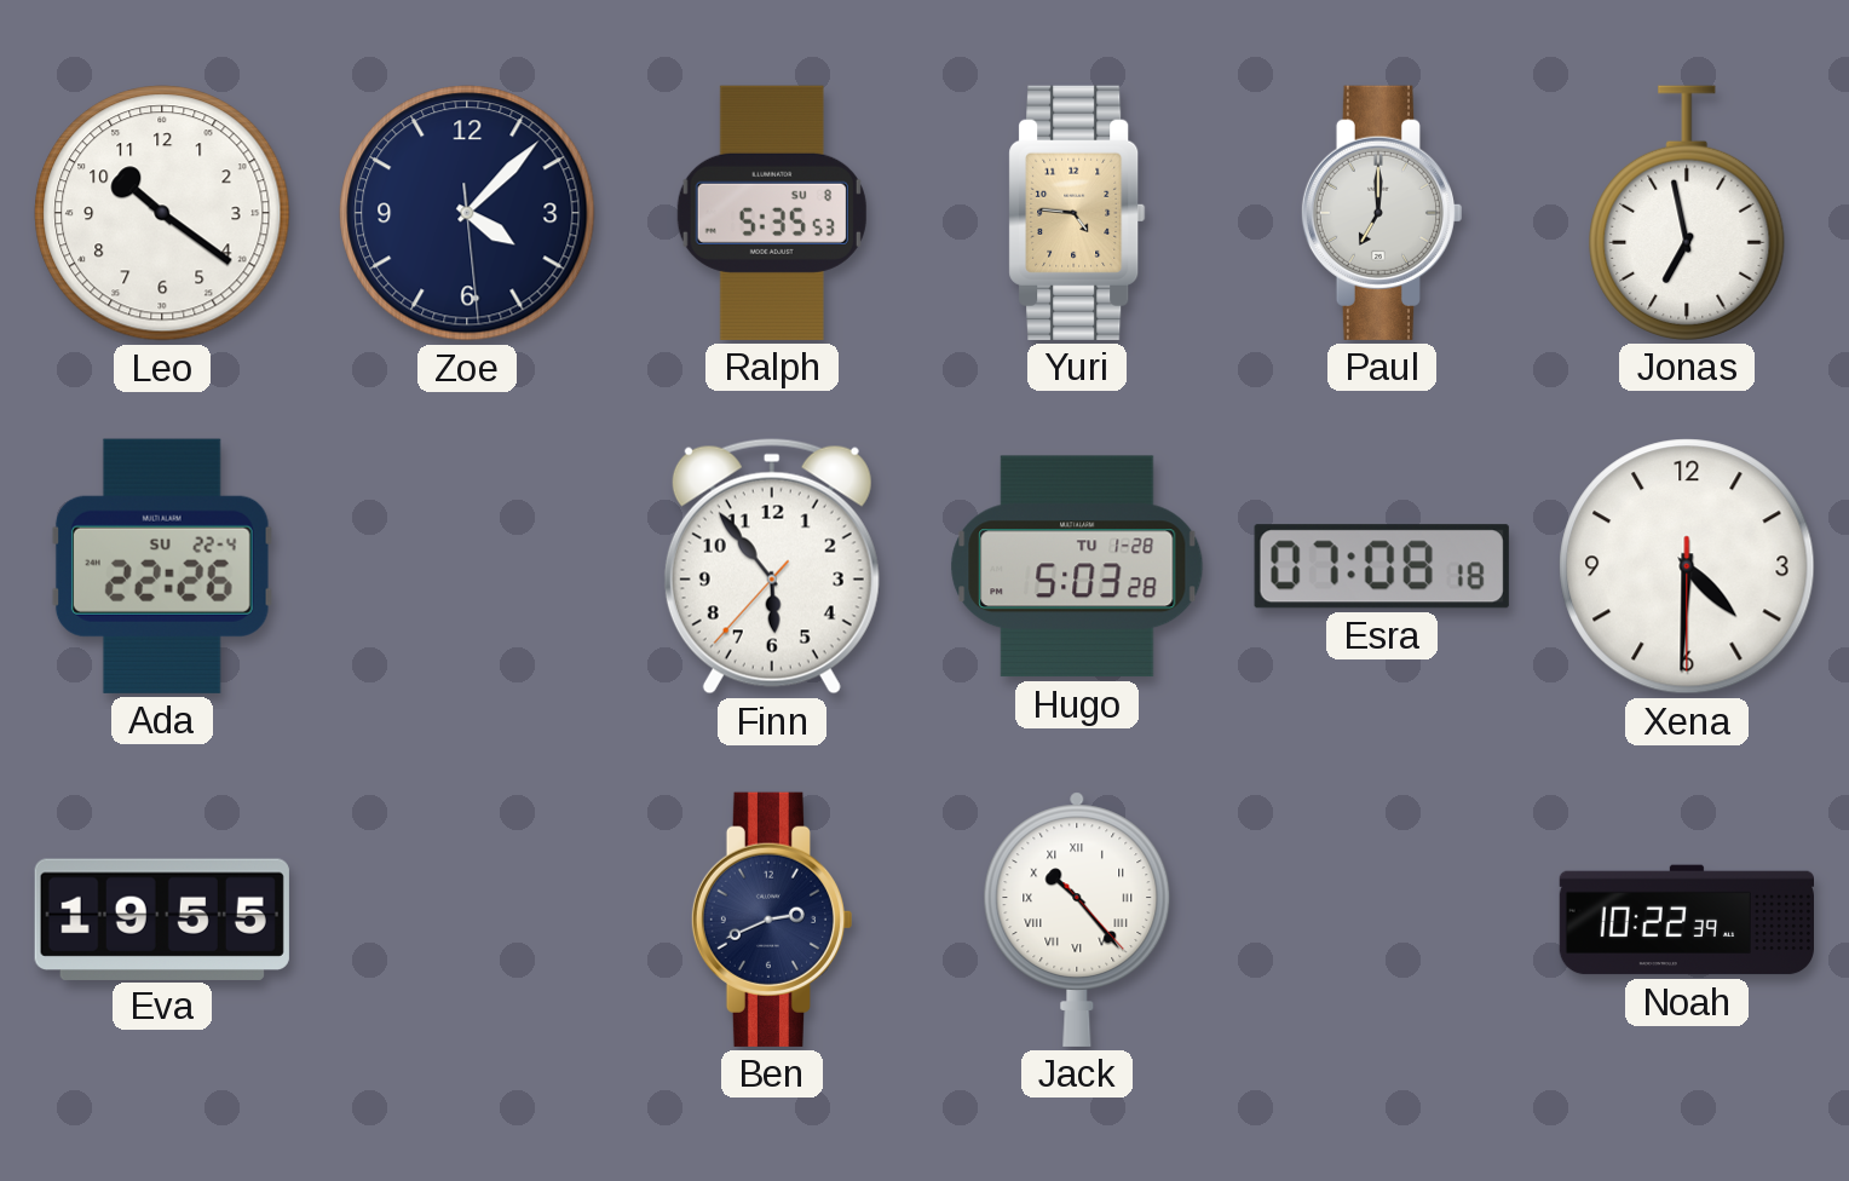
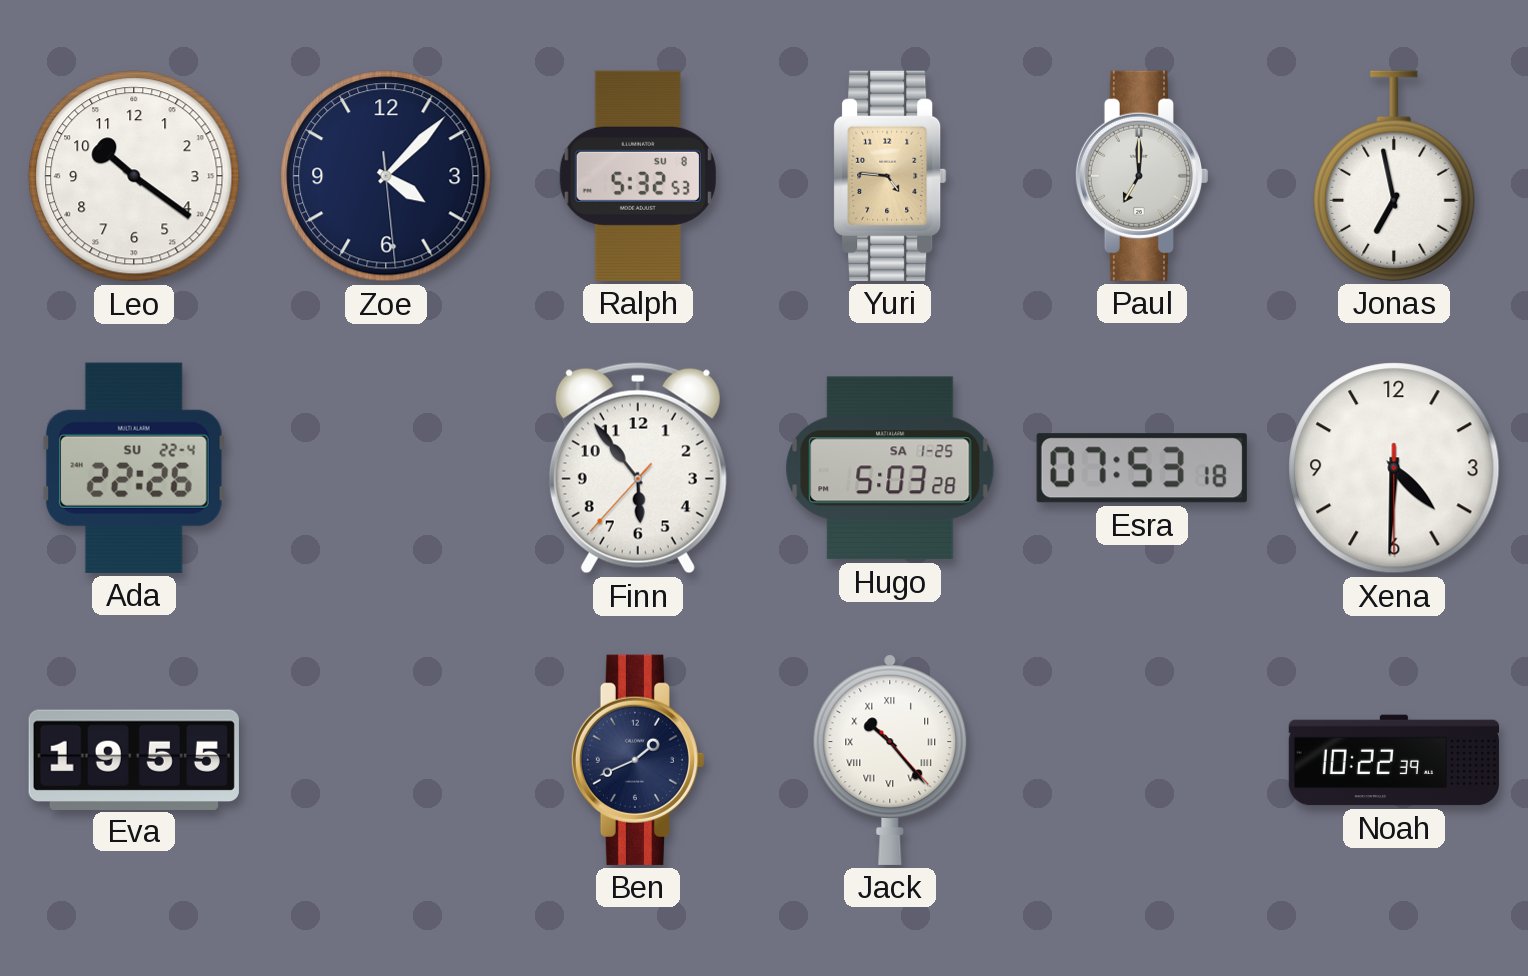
Ralph: 5:35 -> 5:32
Hugo date: TU 1-28 -> SA 1-25
Esra: 07:08 -> 07:53
Ben: 2:41 -> 1:41
